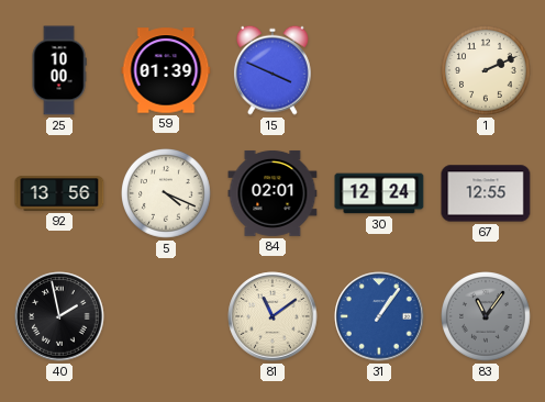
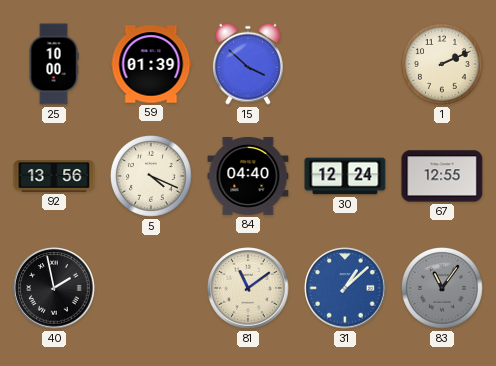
15: 3:49 -> 3:52
84: 02:01 -> 04:40
31: 1:06 -> 1:08
